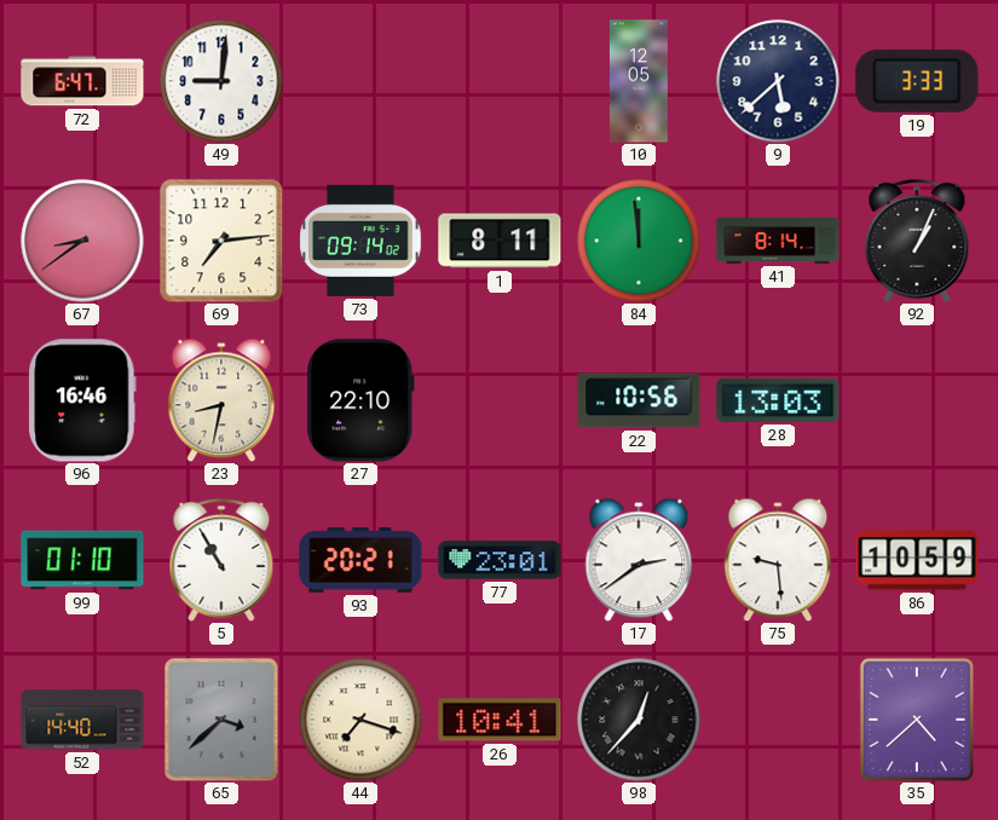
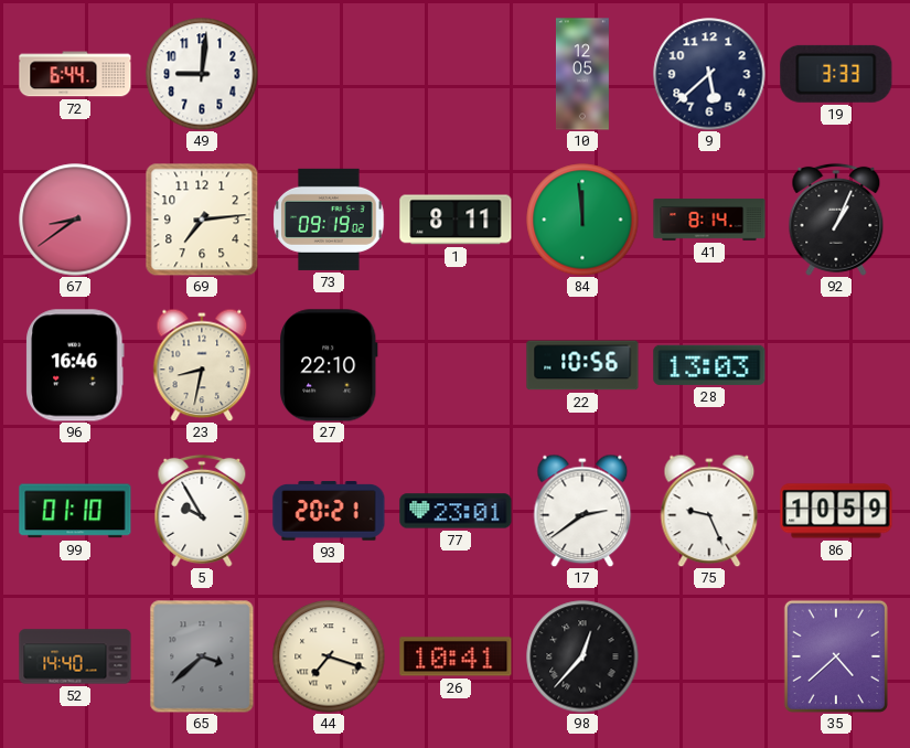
72: 6:47 -> 6:44
73: 09:14 -> 09:19
5: 10:55 -> 9:55
75: 9:29 -> 9:26
